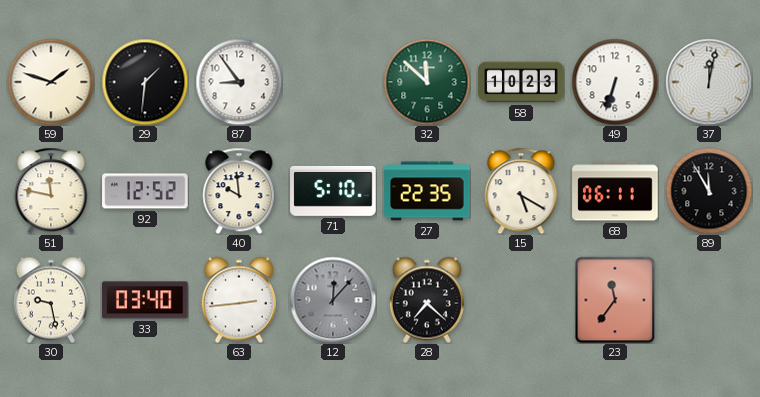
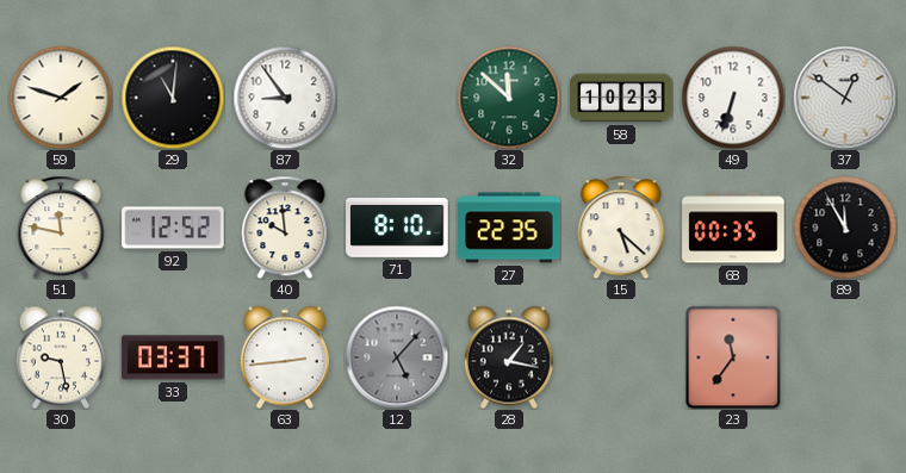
29: 1:31 -> 11:01
37: 12:02 -> 12:51
71: 5:10 -> 8:10
15: 5:20 -> 5:22
68: 06:11 -> 00:35
33: 03:40 -> 03:37
12: 12:07 -> 5:07
28: 7:22 -> 1:17
